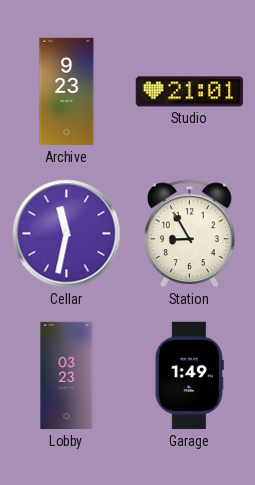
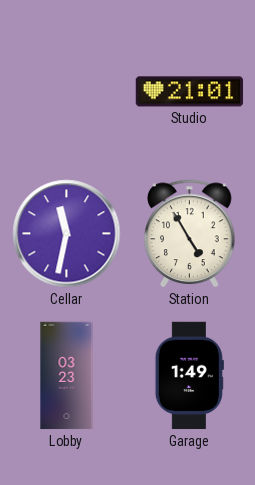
Archive: 9:23 -> none
Station: 8:55 -> 4:55
